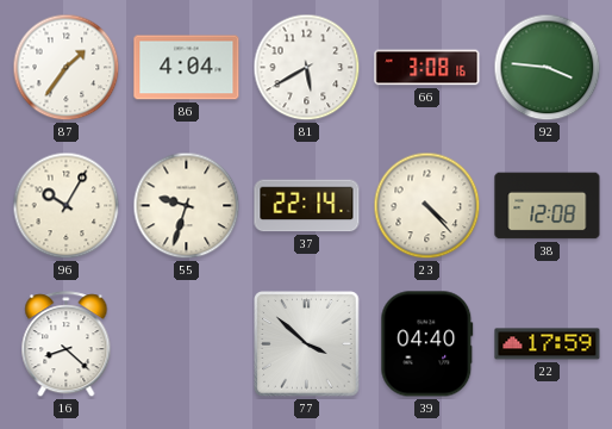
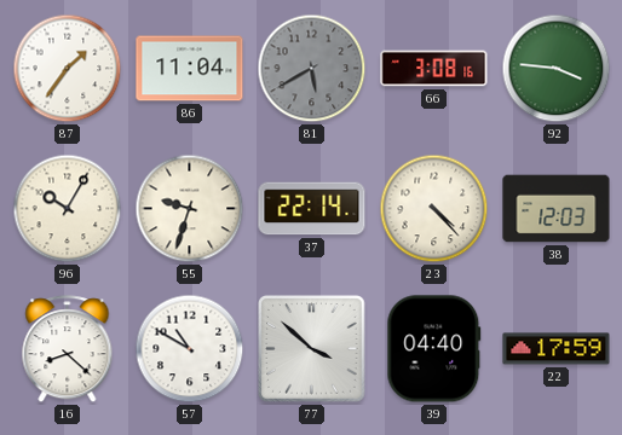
86: 4:04 -> 11:04
81 dial: white -> grey
38: 12:08 -> 12:03
57: none -> 10:50
